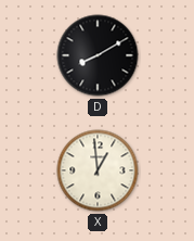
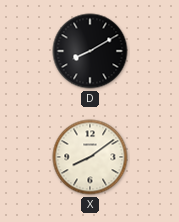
X: 12:59 -> 8:09
